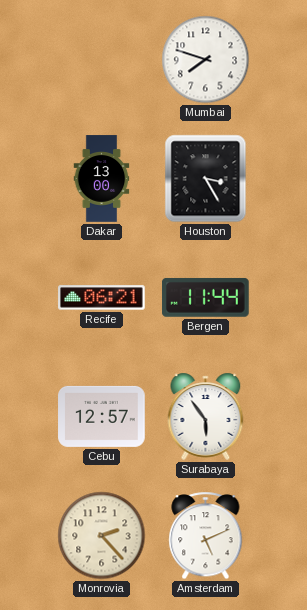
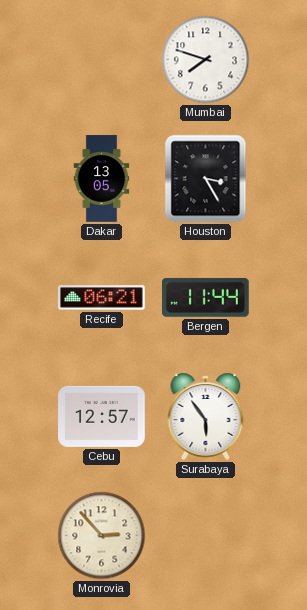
Dakar: 13:00 -> 13:05
Monrovia: 2:23 -> 2:53
Amsterdam: 5:11 -> none
